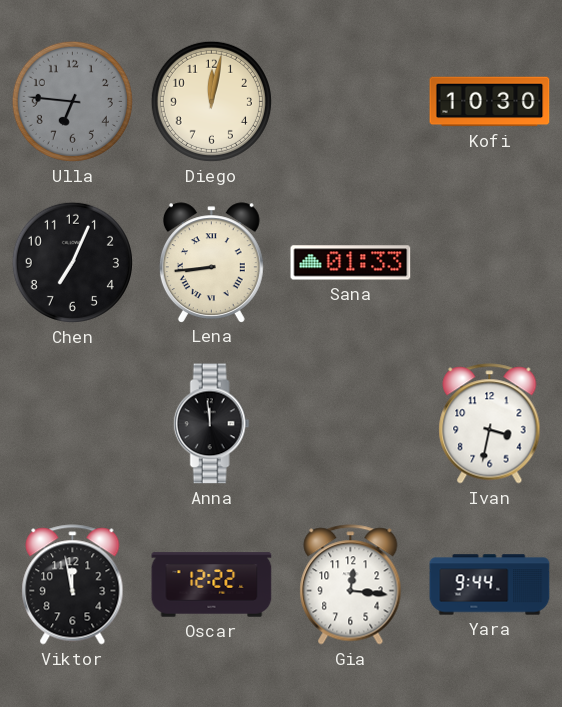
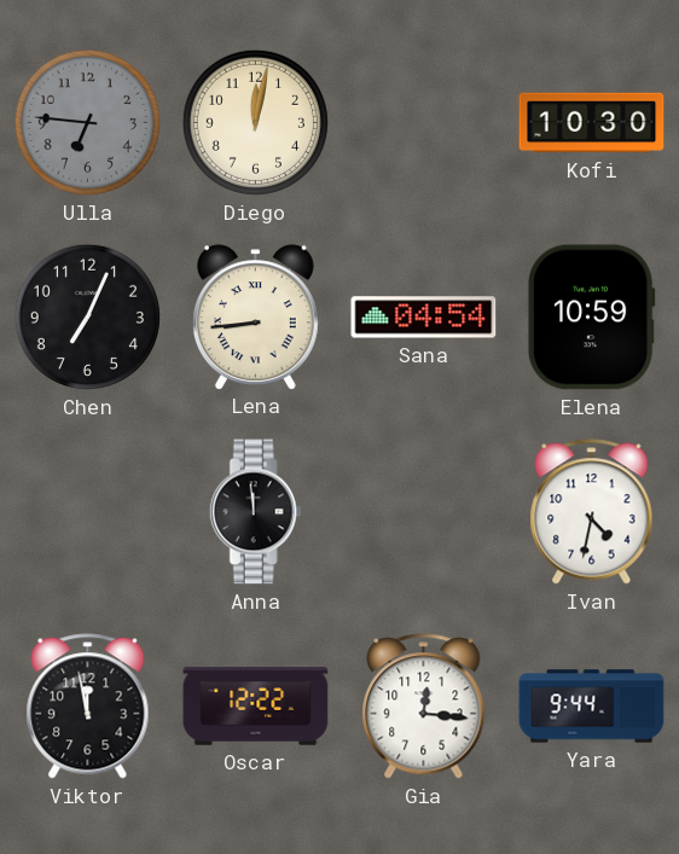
Sana: 01:33 -> 04:54
Elena: none -> 10:59
Ivan: 3:32 -> 4:32
